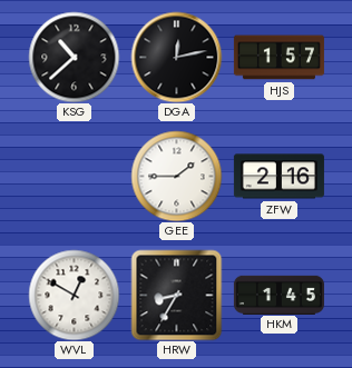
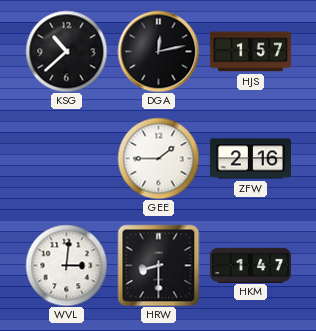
WVL: 12:50 -> 3:01
HRW: 8:35 -> 8:30
HKM: 1:45 -> 1:47
